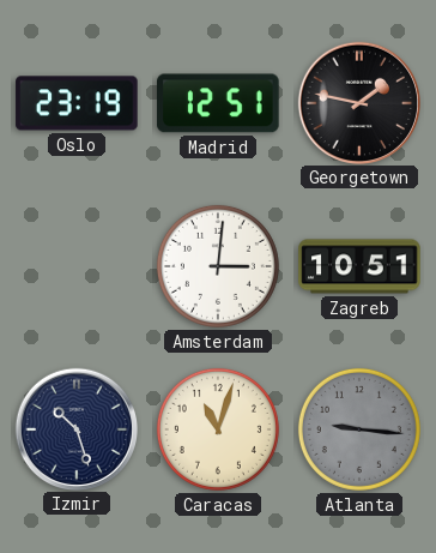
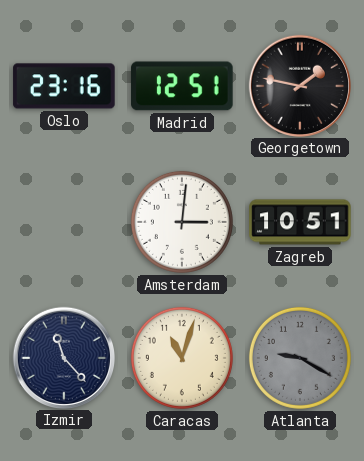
Oslo: 23:19 -> 23:16
Izmir: 10:27 -> 11:23
Atlanta: 9:16 -> 9:20
